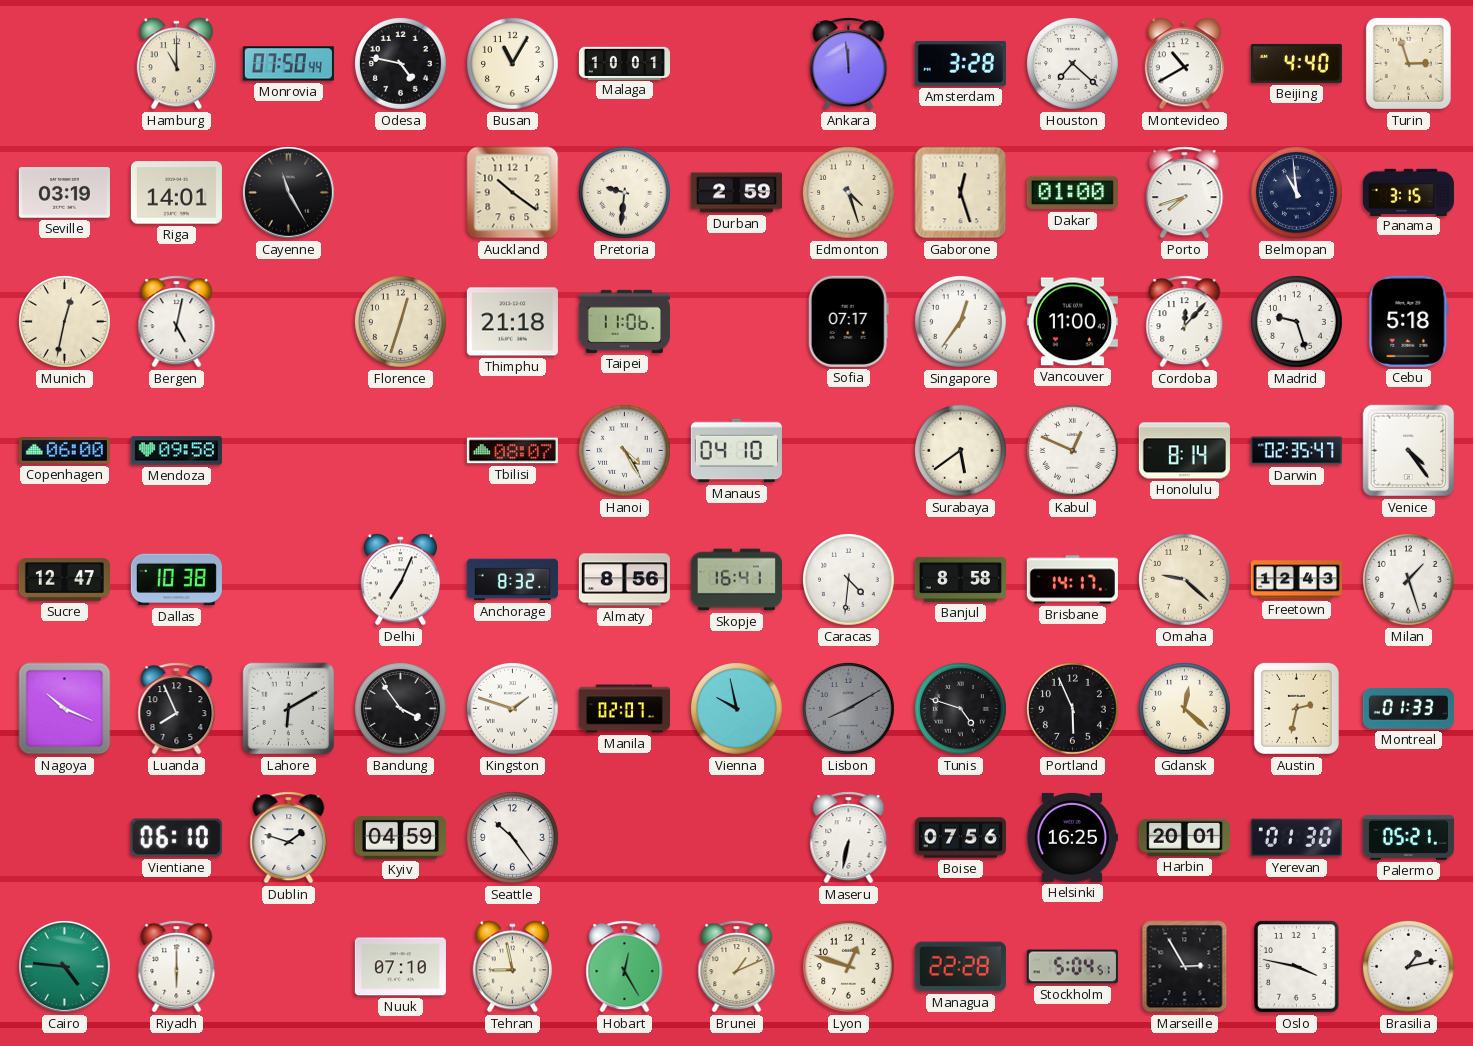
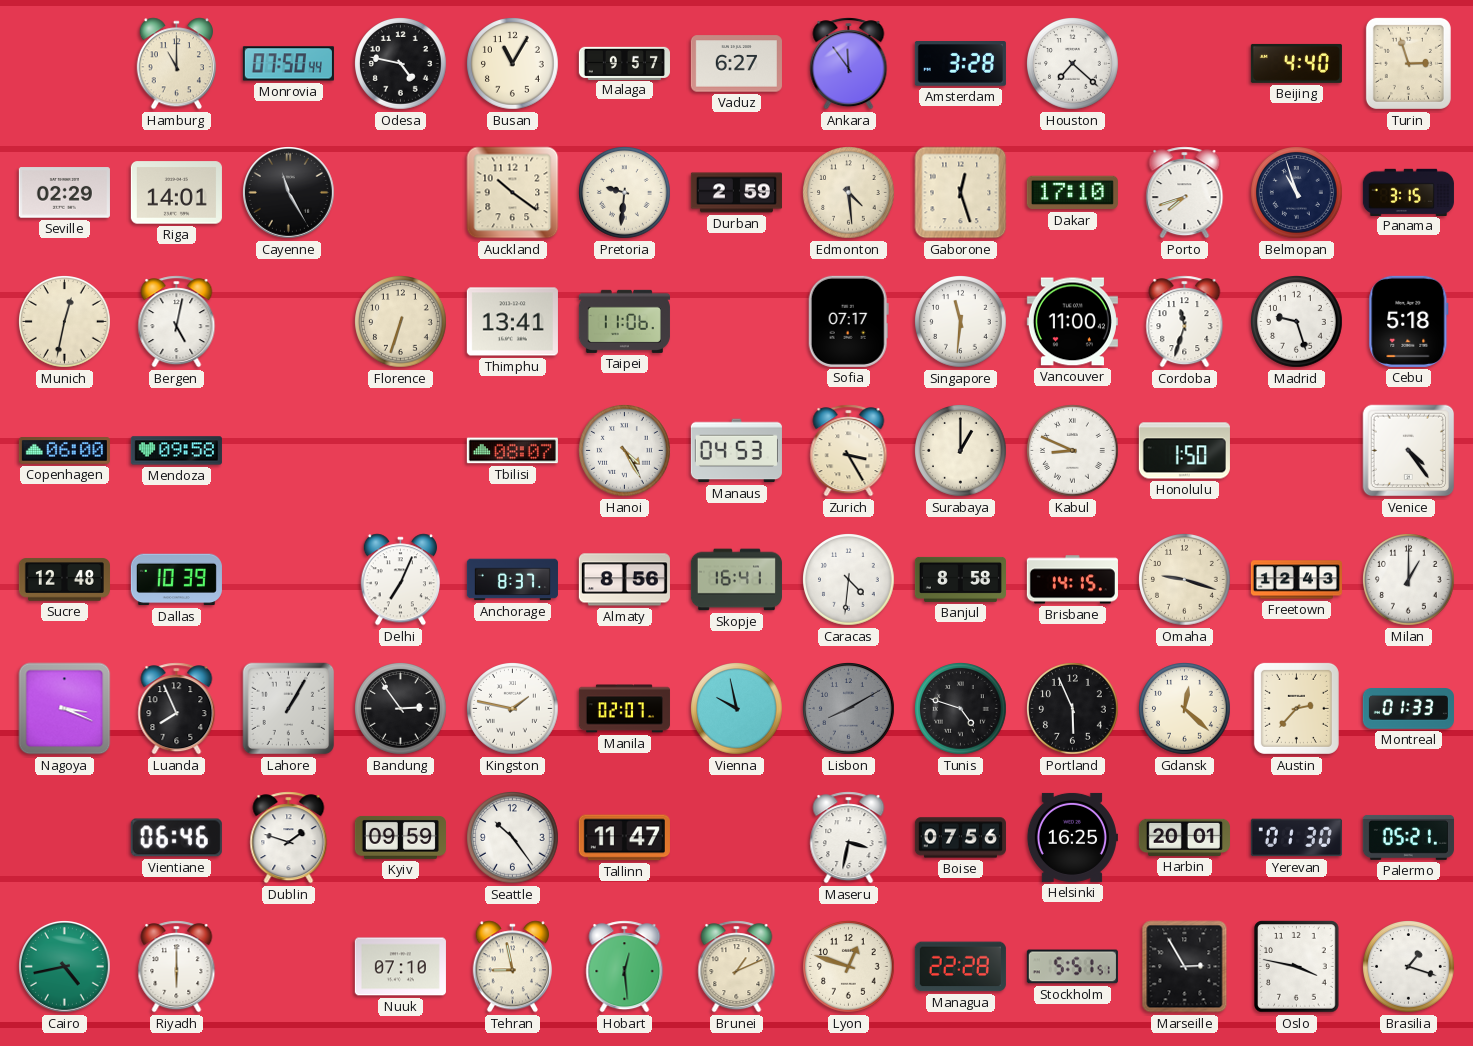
Malaga: 10:01 -> 9:57
Vaduz: none -> 6:27
Ankara: 11:59 -> 11:54
Montevideo: 10:40 -> none
Seville: 03:19 -> 02:29
Edmonton: 4:27 -> 4:29
Dakar: 01:00 -> 17:10
Belmopan: 10:59 -> 10:57
Florence: 12:33 -> 6:33
Thimphu: 21:18 -> 13:41
Singapore: 12:36 -> 11:31
Cordoba: 12:07 -> 11:33
Manaus: 04:10 -> 04:53
Zurich: none -> 3:25
Surabaya: 5:39 -> 1:00
Kabul: 12:49 -> 8:49
Honolulu: 8:14 -> 1:50
Darwin: 02:35 -> none
Sucre: 12:47 -> 12:48
Dallas: 10:38 -> 10:39
Anchorage: 8:32 -> 8:37
Brisbane: 14:17 -> 14:15
Omaha: 9:22 -> 9:18
Milan: 1:27 -> 1:00
Nagoya: 10:19 -> 3:19
Lahore: 6:10 -> 1:05
Bandung: 3:54 -> 2:54
Kingston: 1:48 -> 1:47
Austin: 2:32 -> 2:37
Vientiane: 06:10 -> 06:46
Kyiv: 04:59 -> 09:59
Tallinn: none -> 11:47
Maseru: 6:32 -> 3:32
Cairo: 4:46 -> 4:43
Hobart: 12:25 -> 12:29
Stockholm: 5:04 -> 5:51
Brasilia: 1:13 -> 1:18
